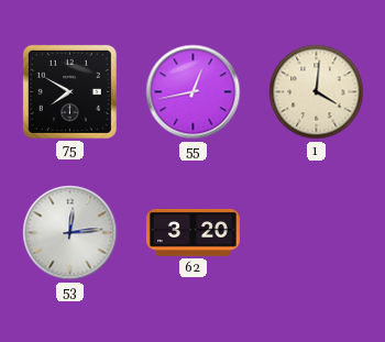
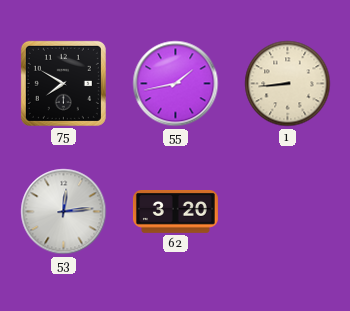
55: 12:43 -> 1:43
1: 4:01 -> 8:44
